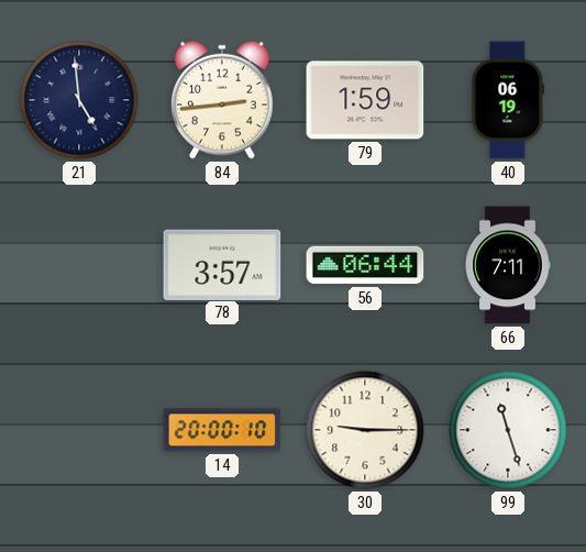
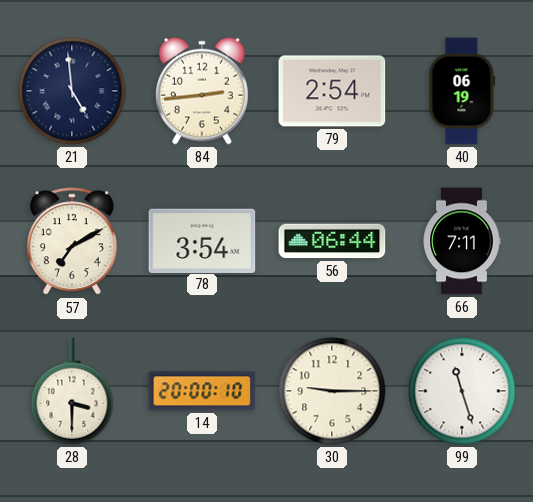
79: 1:59 -> 2:54
57: none -> 7:10
78: 3:57 -> 3:54
28: none -> 3:30
